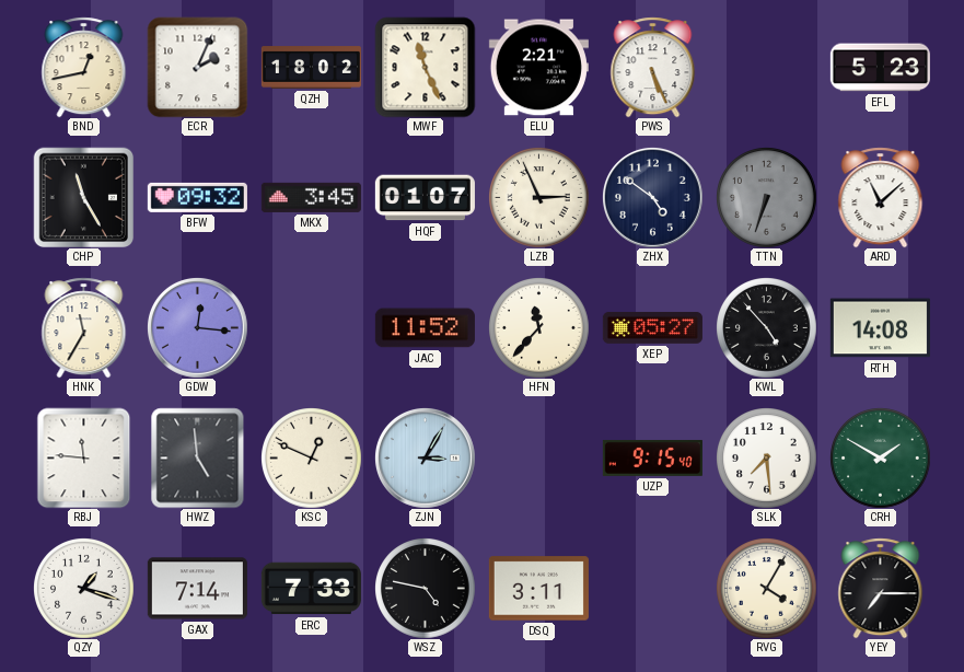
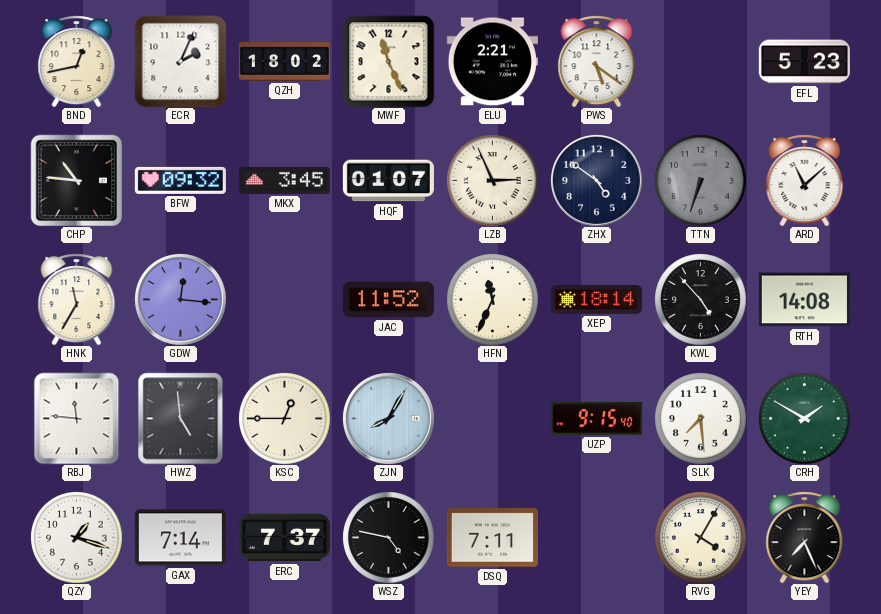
PWS: 5:26 -> 5:21
CHP: 11:25 -> 10:46
HFN: 11:37 -> 11:34
XEP: 05:27 -> 18:14
KSC: 12:49 -> 12:45
ZJN: 3:05 -> 8:05
ERC: 7:33 -> 7:37
DSQ: 3:11 -> 7:11
YEY: 7:15 -> 7:26
